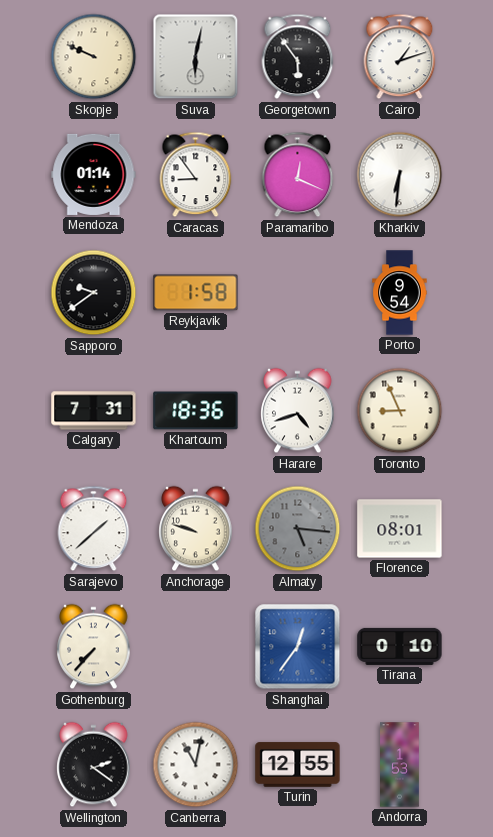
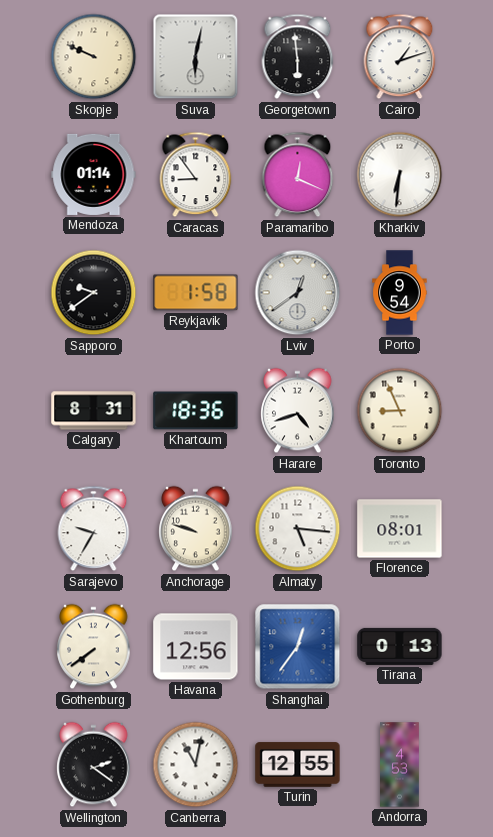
Georgetown: 5:54 -> 5:59
Lviv: none -> 12:39
Calgary: 7:31 -> 8:31
Sarajevo: 1:38 -> 9:35
Almaty dial: grey -> white
Gothenburg: 7:37 -> 7:39
Havana: none -> 12:56
Tirana: 0:10 -> 0:13
Andorra: 1:53 -> 4:53
